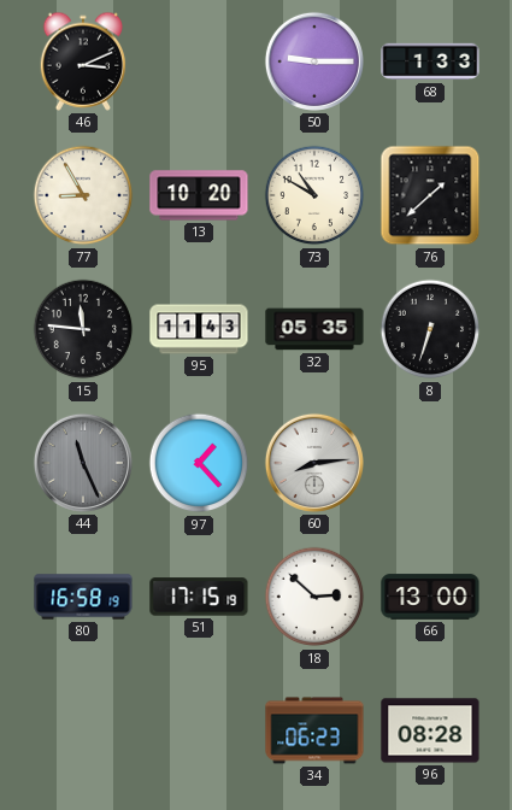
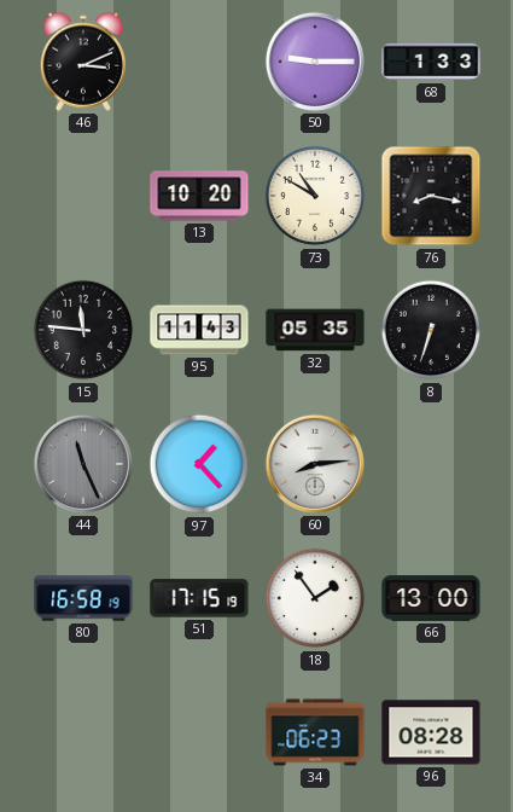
77: 8:55 -> none
76: 1:38 -> 8:17
18: 2:52 -> 1:54
